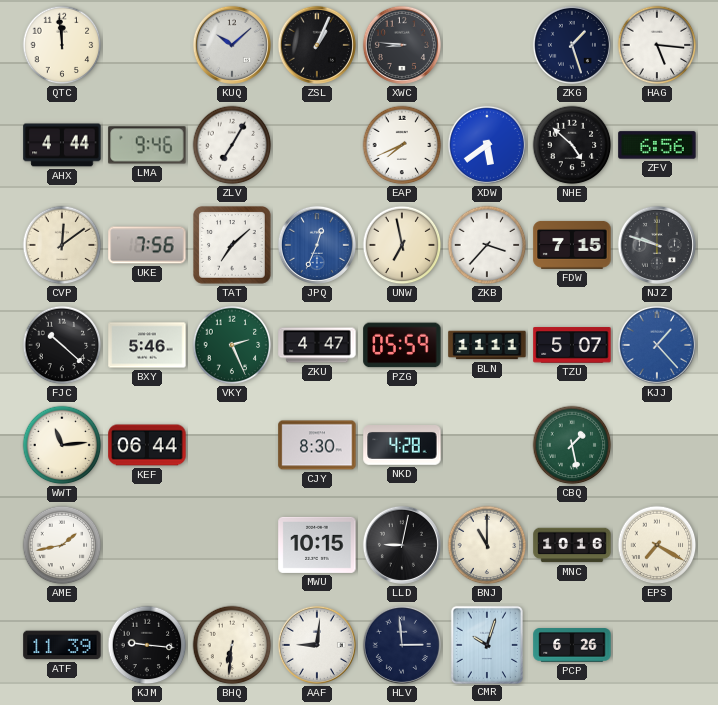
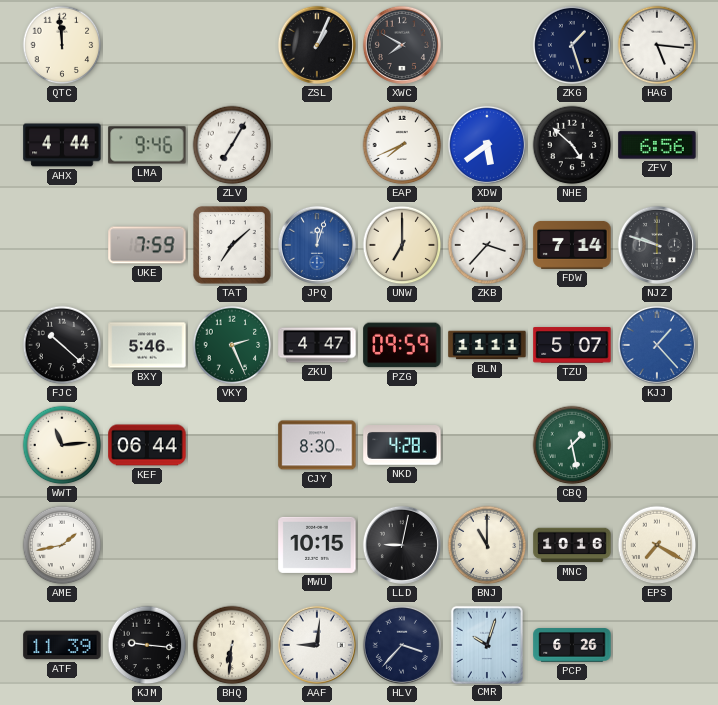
KUQ: 10:08 -> none
XWC: 8:46 -> 7:50
CVP: 12:09 -> none
UKE: 7:56 -> 7:59
JPQ: 12:34 -> 12:03
UNW: 6:58 -> 7:00
FDW: 7:15 -> 7:14
PZG: 05:59 -> 09:59
HLV: 2:59 -> 3:37
